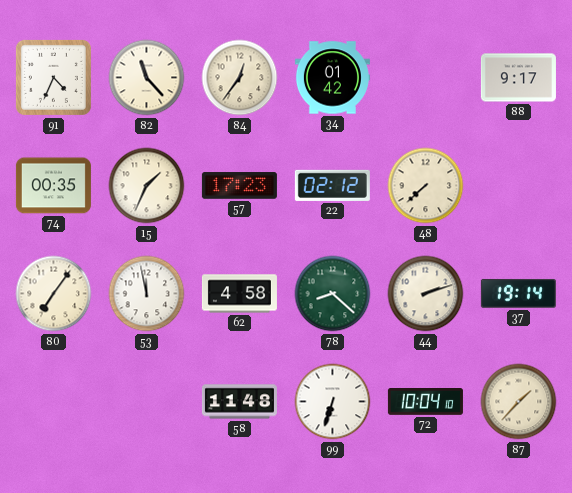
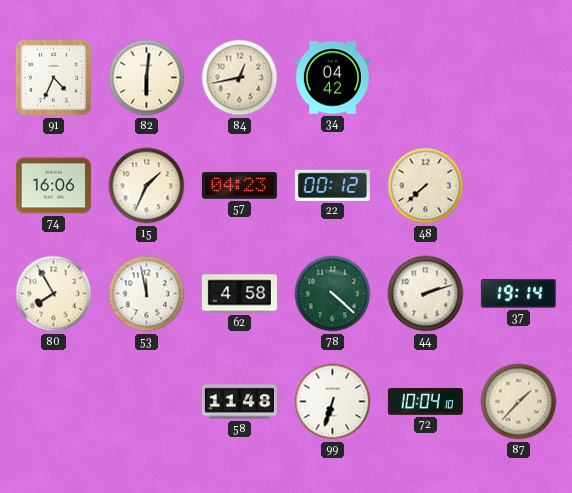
82: 11:23 -> 6:01
84: 12:36 -> 12:43
34: 01:42 -> 04:42
88: 9:17 -> none
74: 00:35 -> 16:06
57: 17:23 -> 04:23
22: 02:12 -> 00:12
80: 7:06 -> 7:55
78: 8:22 -> 4:22
